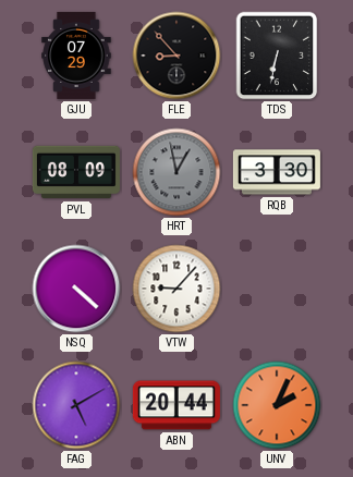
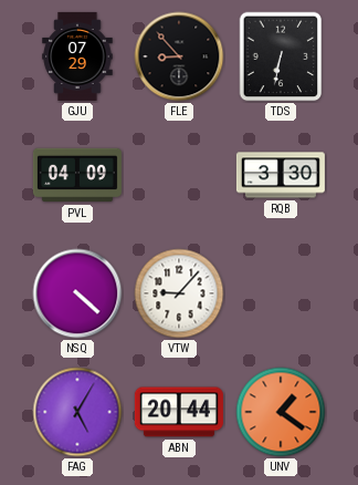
PVL: 08:09 -> 04:09
HRT: 12:58 -> none
FAG: 5:10 -> 5:05
UNV: 2:04 -> 1:21
